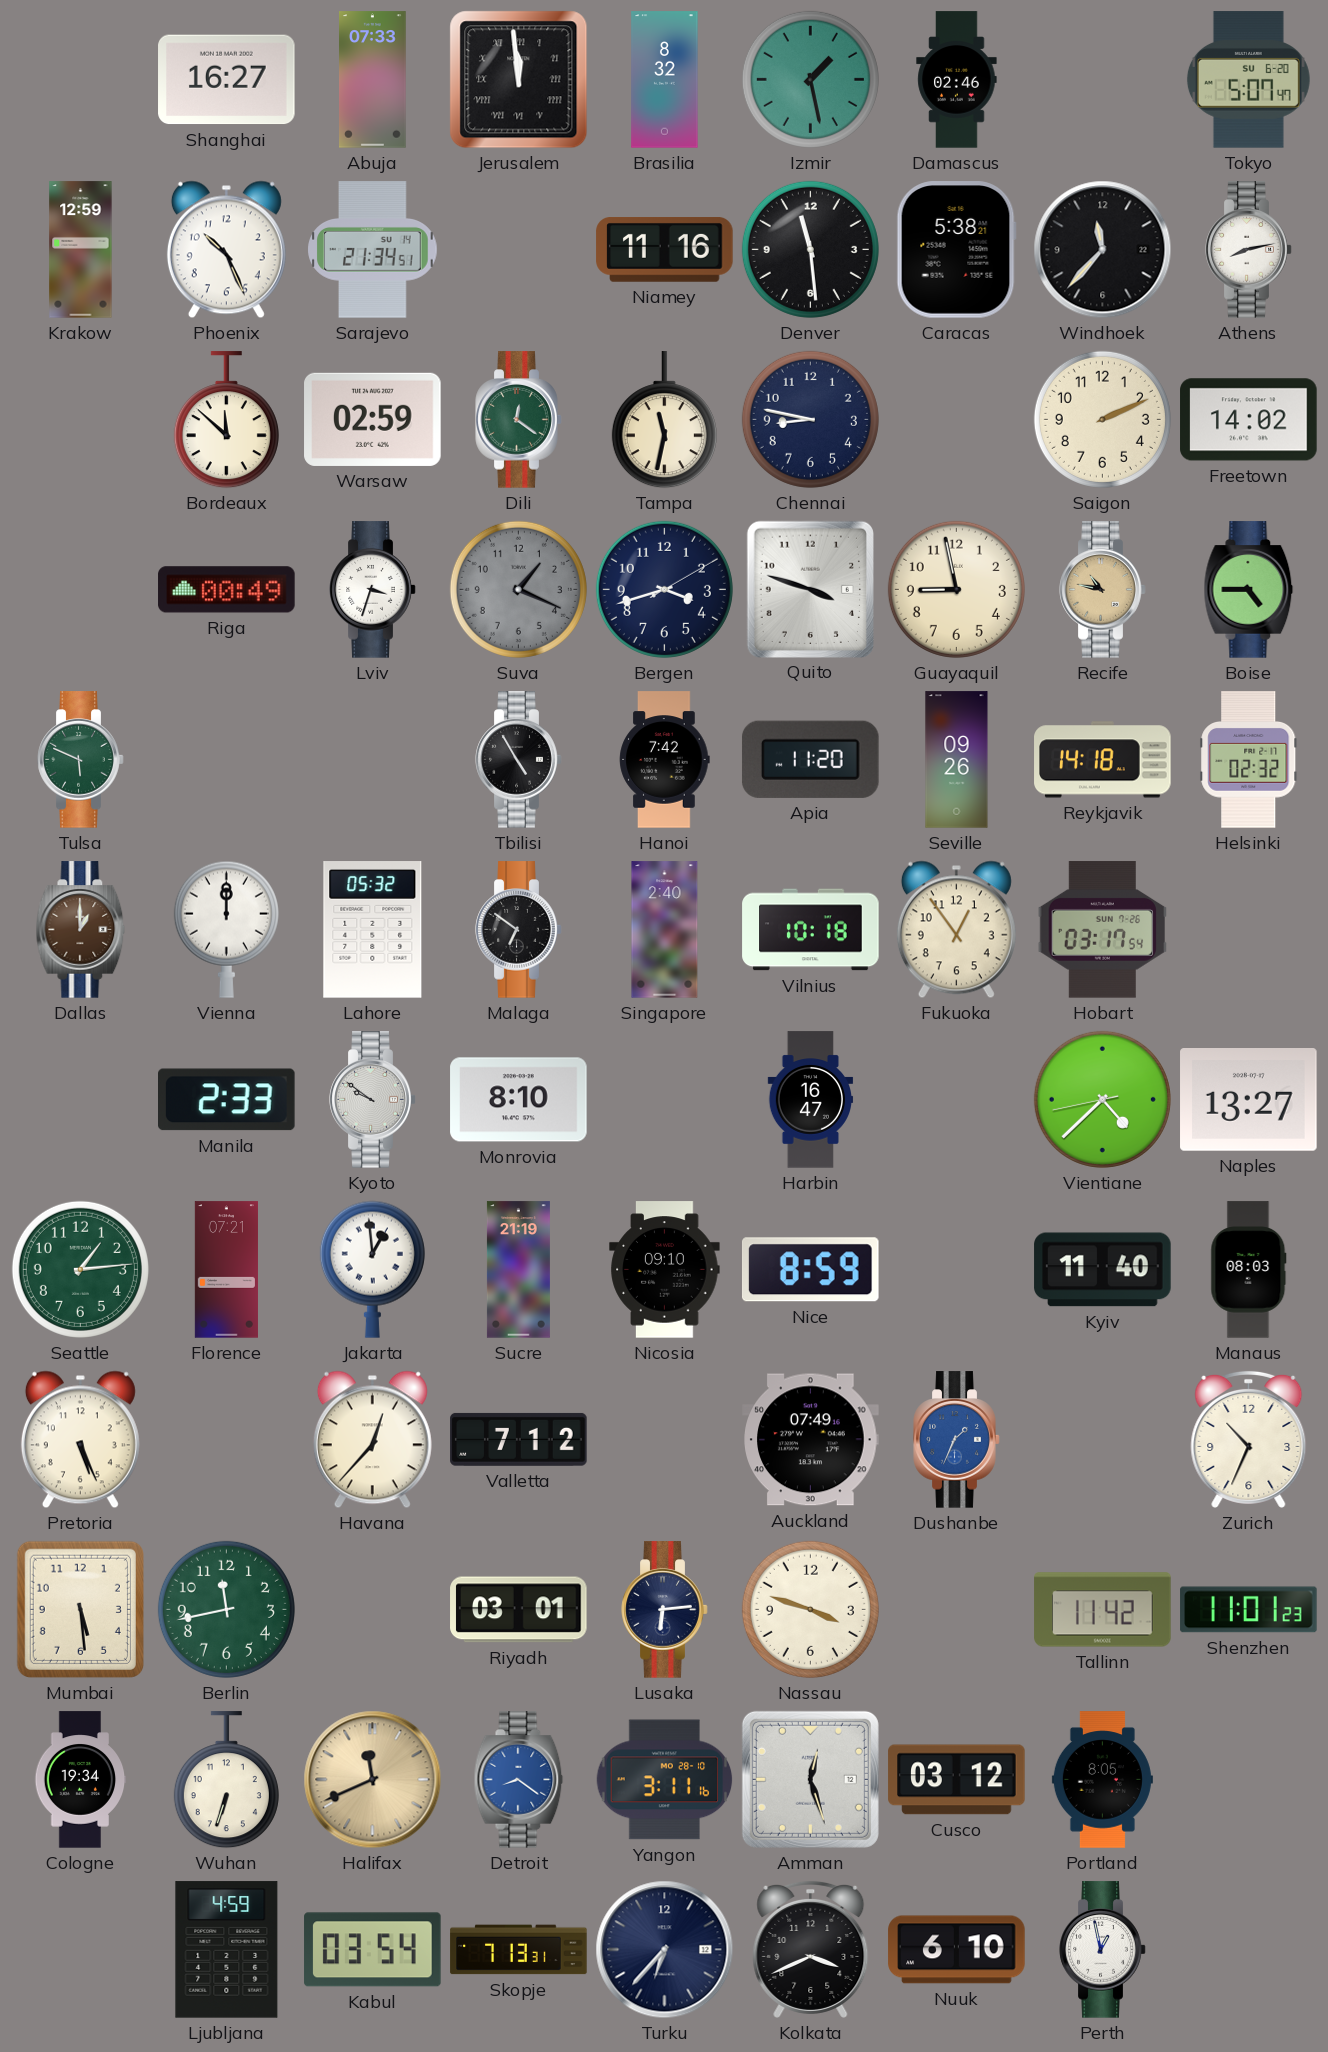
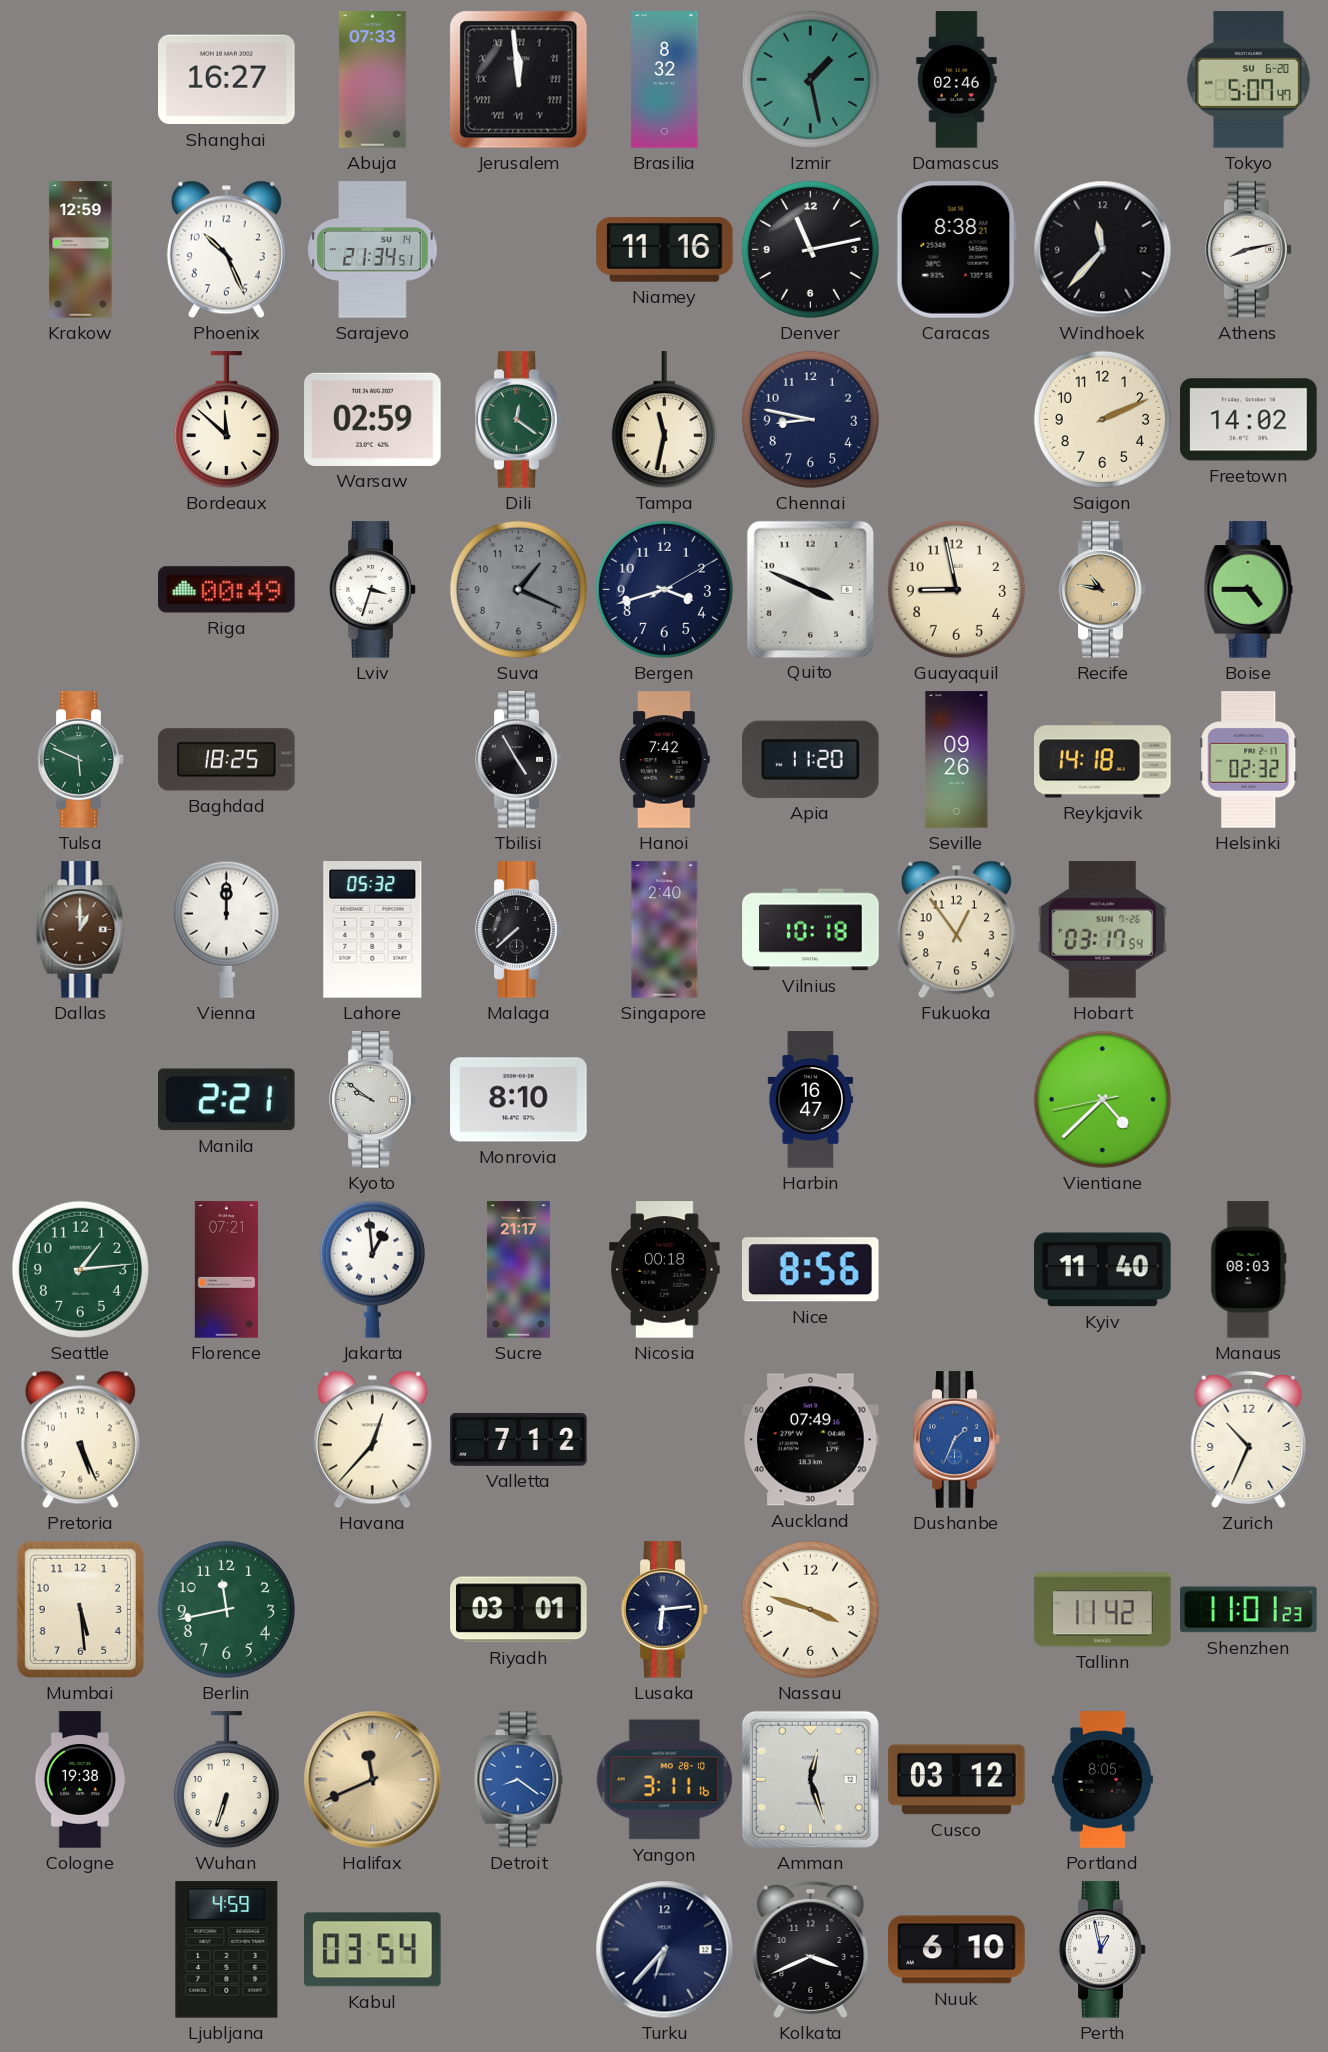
Denver: 11:29 -> 11:13
Caracas: 5:38 -> 8:38
Quito: 3:48 -> 3:49
Baghdad: none -> 18:25
Malaga: 6:51 -> 7:38
Manila: 2:33 -> 2:21
Naples: 13:27 -> none
Sucre: 21:19 -> 21:17
Nicosia: 09:10 -> 00:18
Nice: 8:59 -> 8:56
Cologne: 19:34 -> 19:38
Skopje: 7:13 -> none
